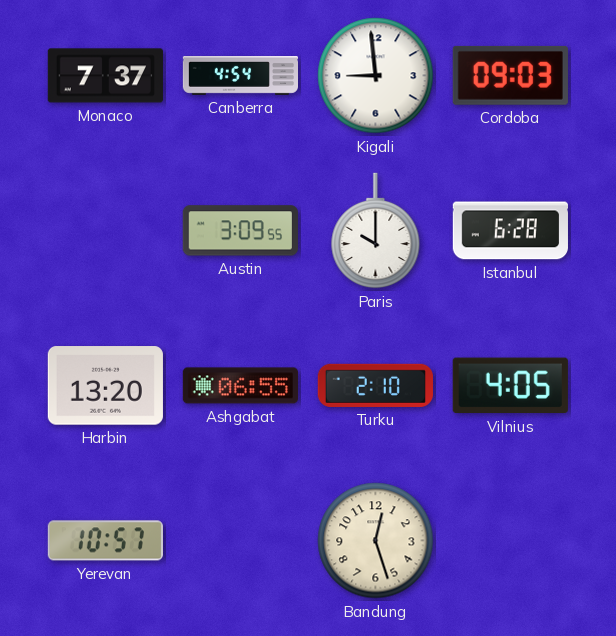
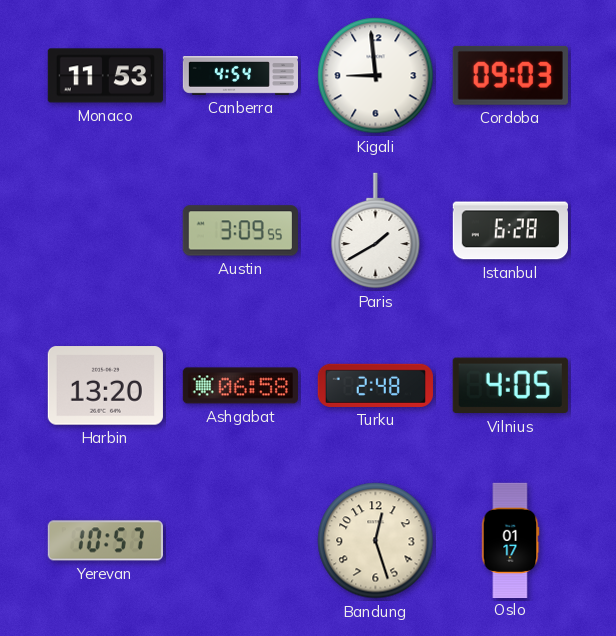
Monaco: 7:37 -> 11:53
Paris: 10:00 -> 1:40
Ashgabat: 06:55 -> 06:58
Turku: 2:10 -> 2:48
Oslo: none -> 01:17
